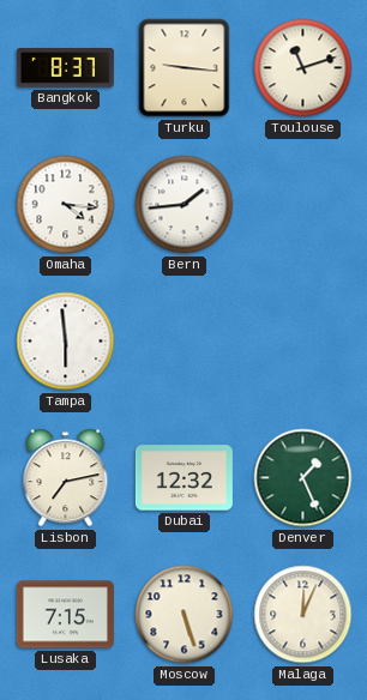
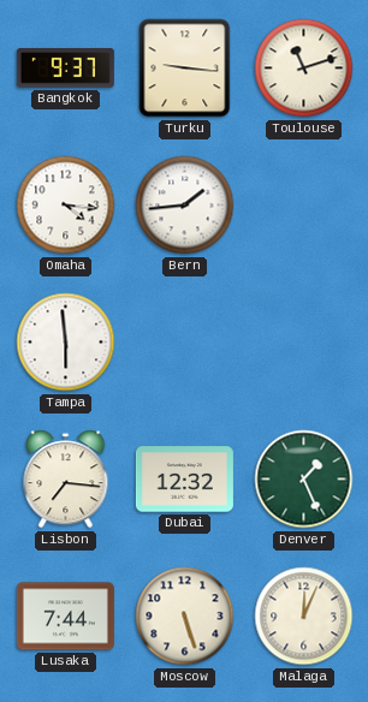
Bangkok: 8:37 -> 9:37
Lisbon: 7:13 -> 7:16
Lusaka: 7:15 -> 7:44
